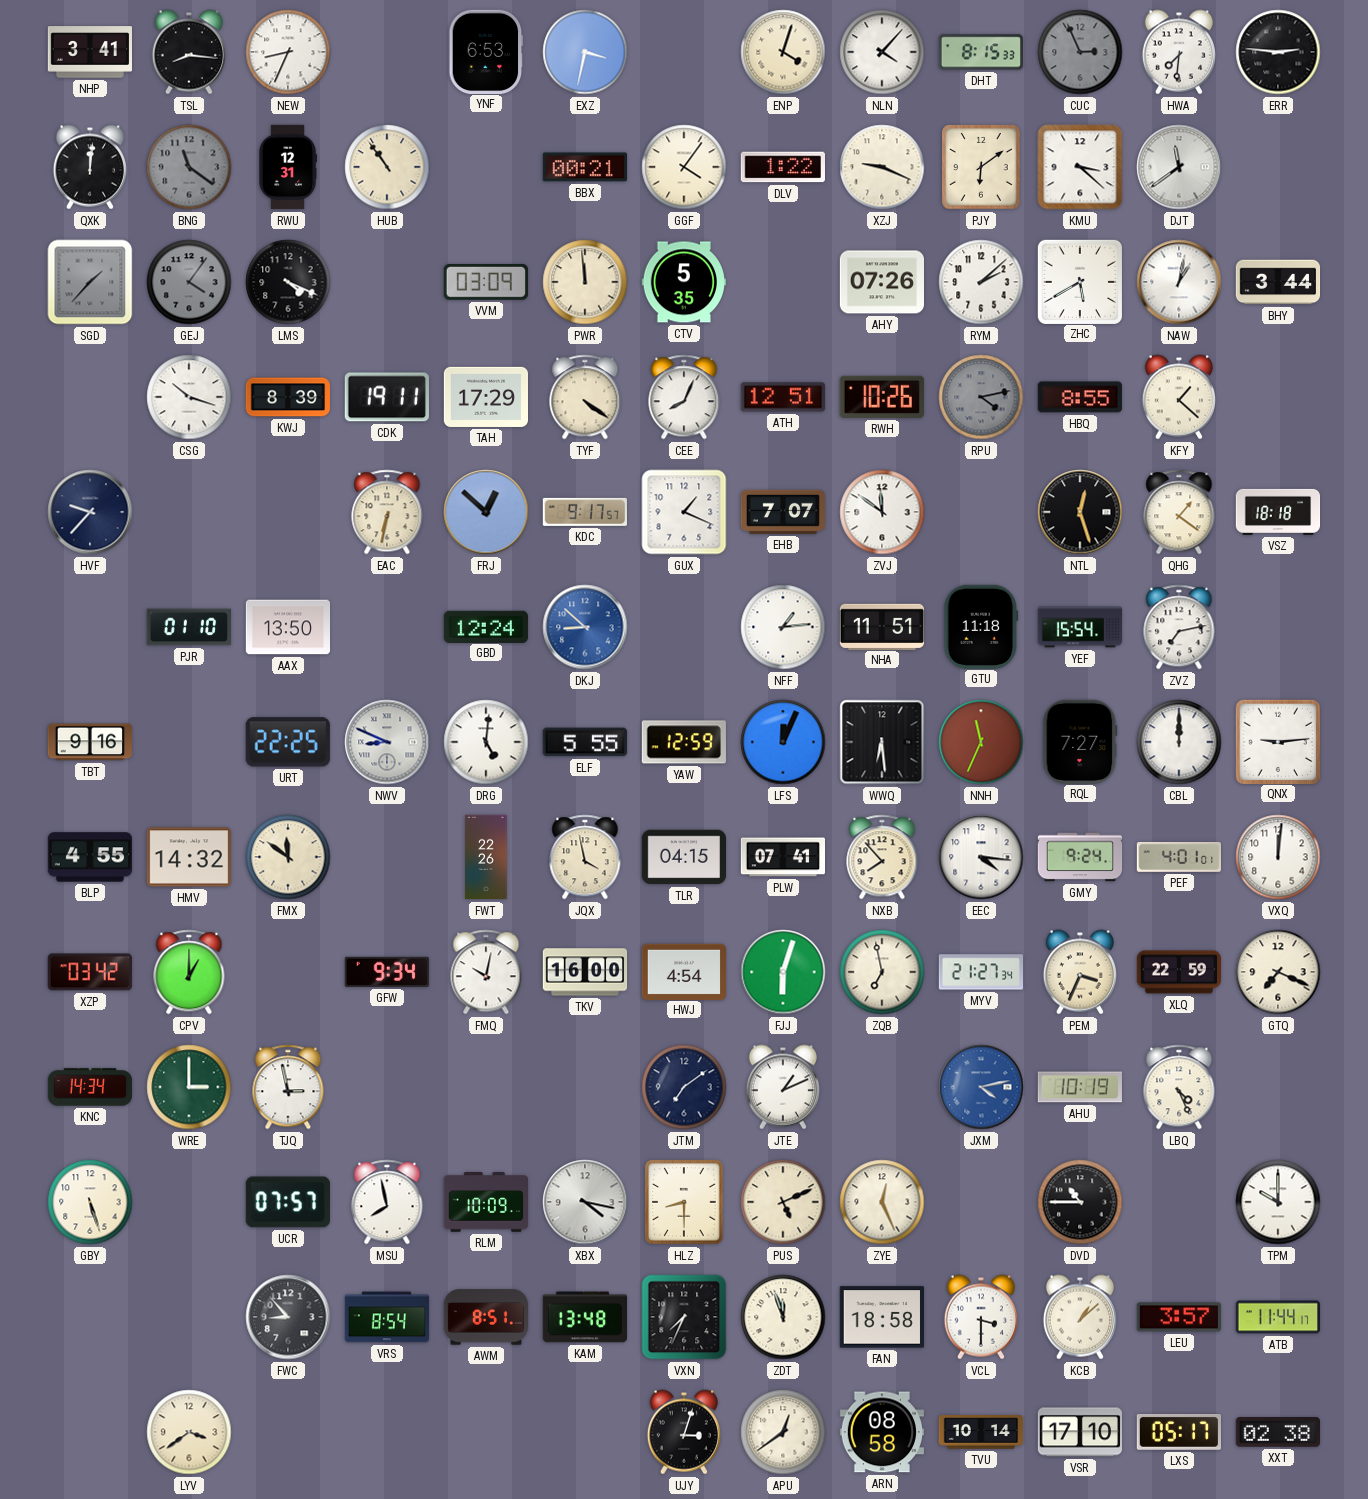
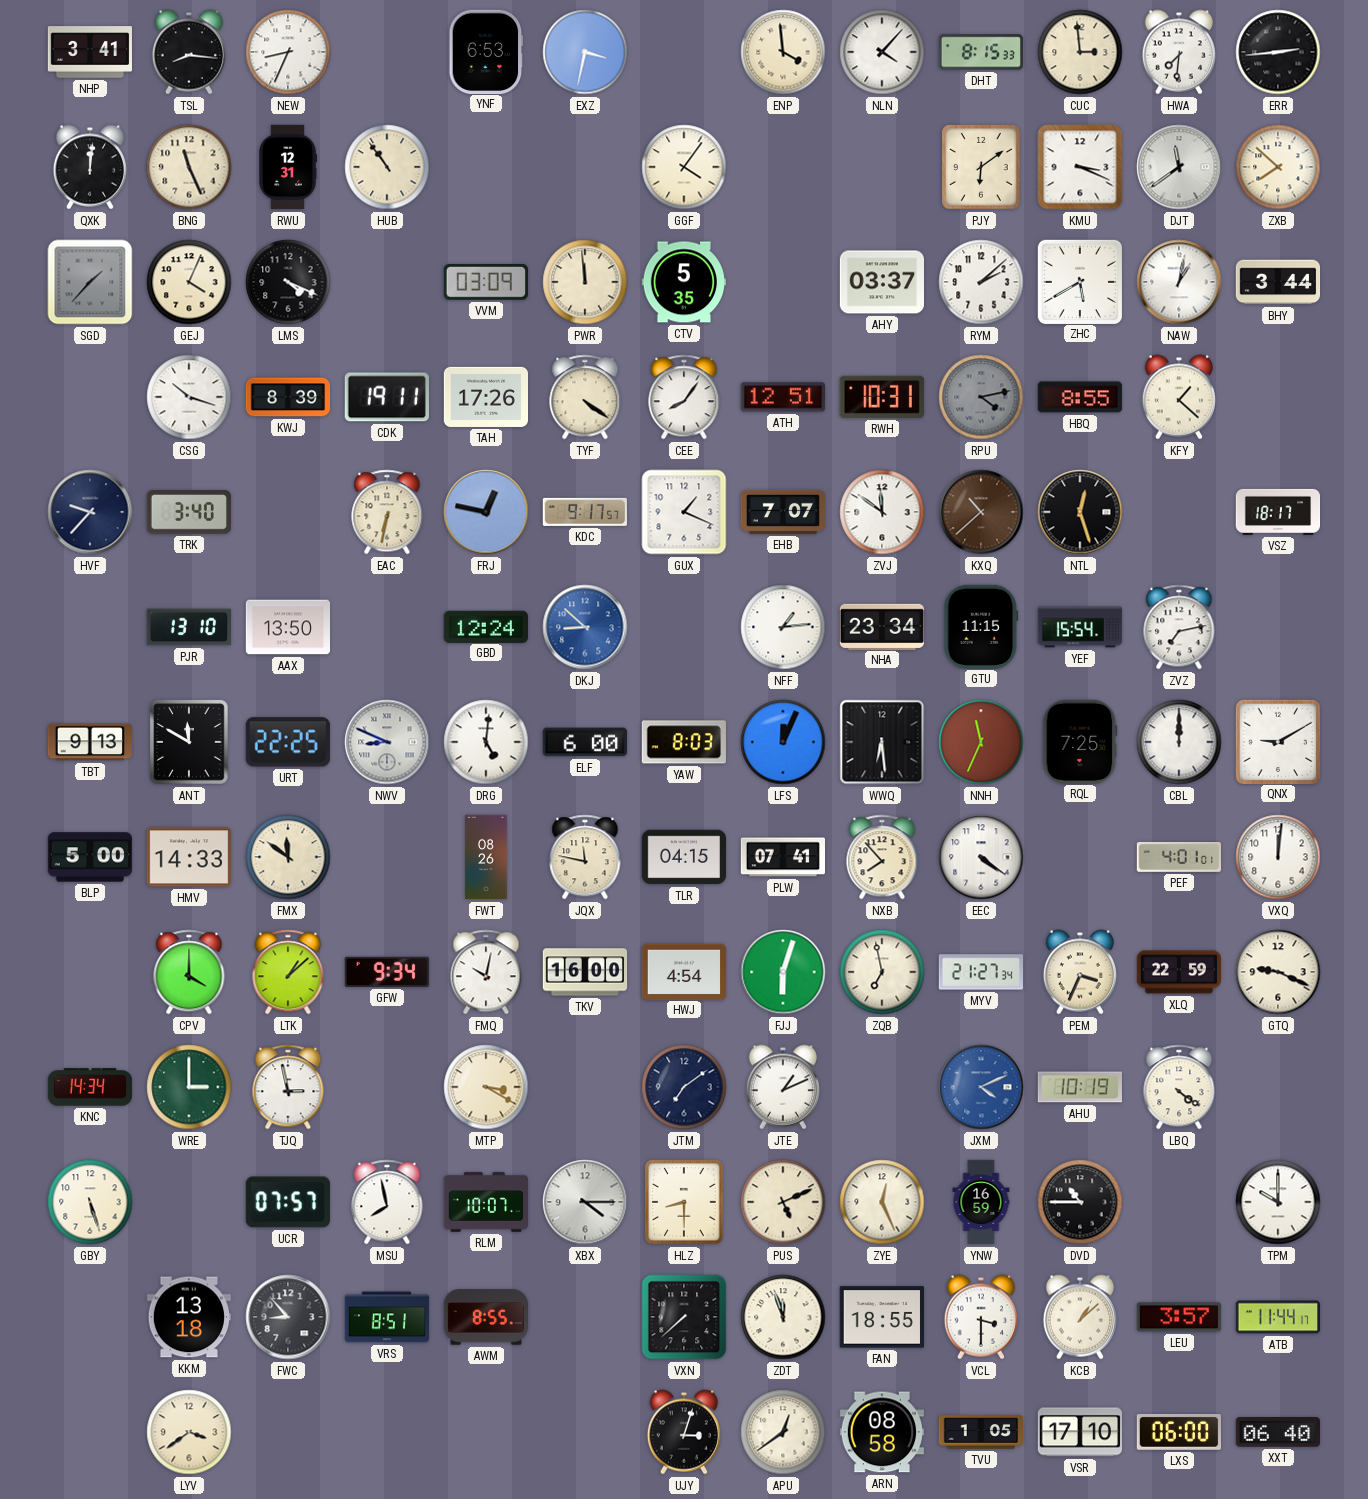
ENP: 4:03 -> 3:59
CUC: 2:56 -> 2:59
CUC dial: grey -> cream
ERR: 2:46 -> 2:44
BNG: 11:21 -> 11:26
BNG dial: grey -> cream
BBX: 00:21 -> none
DLV: 1:22 -> none
XZJ: 9:19 -> none
KMU: 3:22 -> 3:19
ZXB: none -> 7:52
GEJ: 4:06 -> 4:04
GEJ dial: grey -> cream
AHY: 07:26 -> 03:37
TAH: 17:29 -> 17:26
CEE: 8:04 -> 8:06
RWH: 10:26 -> 10:31
TRK: none -> 3:40
FRJ: 12:52 -> 12:47
KXQ: none -> 10:38
QHG: 1:21 -> none
VSZ: 18:18 -> 18:17
PJR: 01:10 -> 13:10
NHA: 11:51 -> 23:34
GTU: 11:18 -> 11:15
TBT: 9:16 -> 9:13
ANT: none -> 11:50
ELF: 5:55 -> 6:00
YAW: 12:59 -> 8:03
RQL: 7:27 -> 7:25
QNX: 9:14 -> 9:10
BLP: 4:55 -> 5:00
HMV: 14:32 -> 14:33
FWT: 22:26 -> 08:26
JQX: 3:58 -> 11:47
EEC: 4:16 -> 4:21
GMY: 9:24 -> none
XZP: 03:42 -> none
CPV: 1:00 -> 4:00
LTK: none -> 1:08
GTQ: 7:19 -> 9:19
MTP: none -> 3:20
JXM: 4:13 -> 4:11
LBQ: 4:26 -> 4:21
RLM: 10:09 -> 10:07
XBX: 4:17 -> 4:15
YNW: none -> 16:59
KKM: none -> 13:18
VRS: 8:54 -> 8:51
AWM: 8:51 -> 8:55
KAM: 13:48 -> none
VXN: 7:34 -> 7:38
FAN: 18:58 -> 18:55
TVU: 10:14 -> 1:05
LXS: 05:17 -> 06:00
XXT: 02:38 -> 06:40
